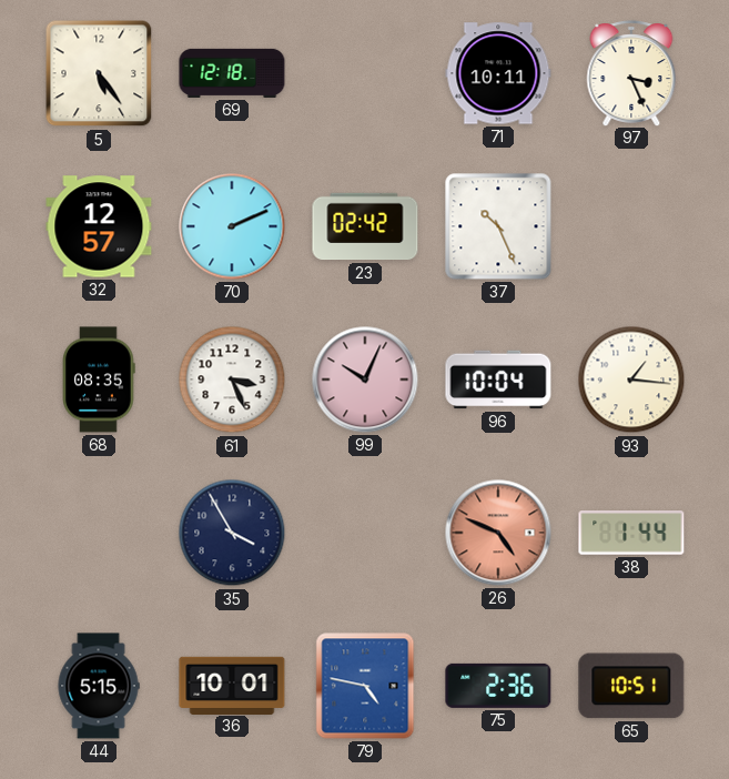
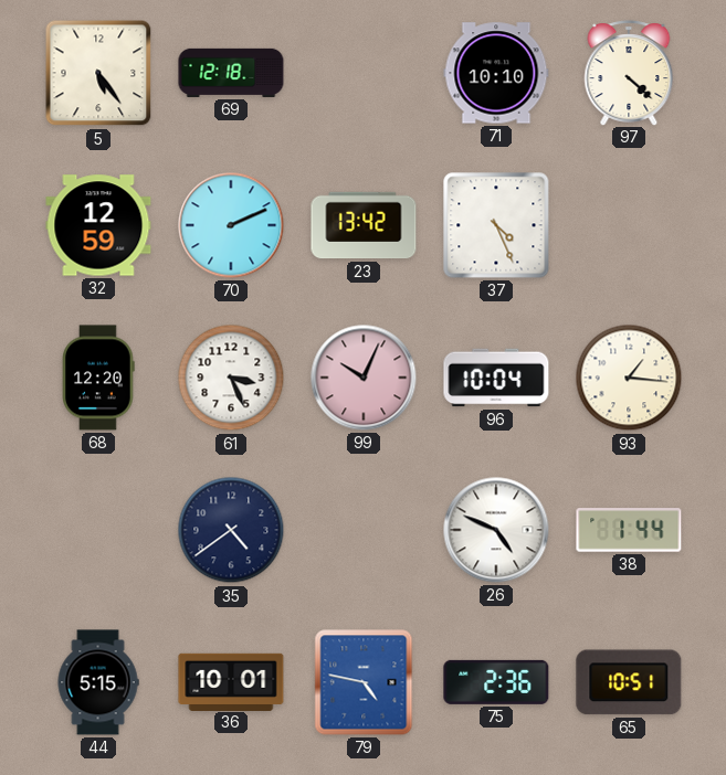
71: 10:11 -> 10:10
97: 3:26 -> 4:22
32: 12:57 -> 12:59
23: 02:42 -> 13:42
37: 10:26 -> 4:26
68: 08:35 -> 12:20
35: 3:55 -> 4:39
26 dial: salmon -> white
